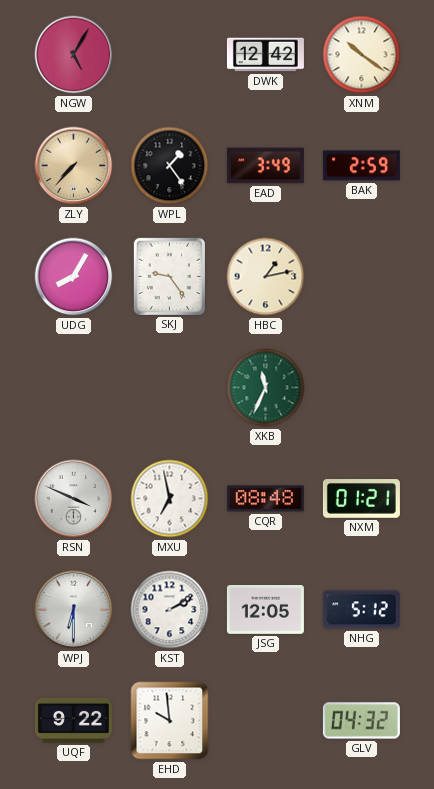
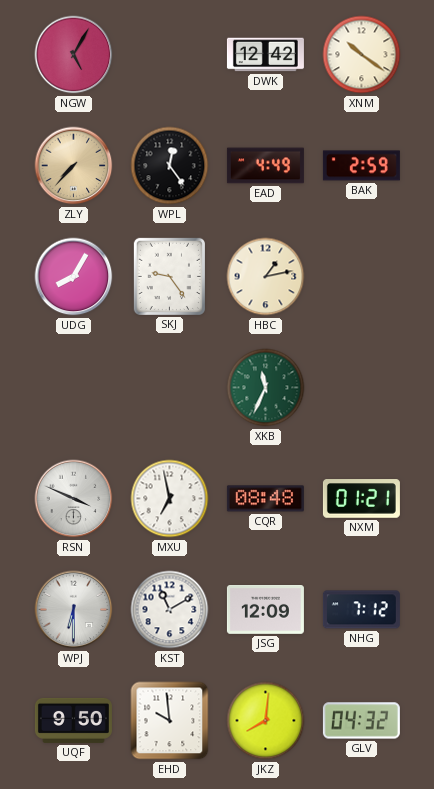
WPL: 1:24 -> 12:24
EAD: 3:49 -> 4:49
KST: 2:10 -> 11:10
JSG: 12:05 -> 12:09
NHG: 5:12 -> 7:12
UQF: 9:22 -> 9:50
JKZ: none -> 8:01
